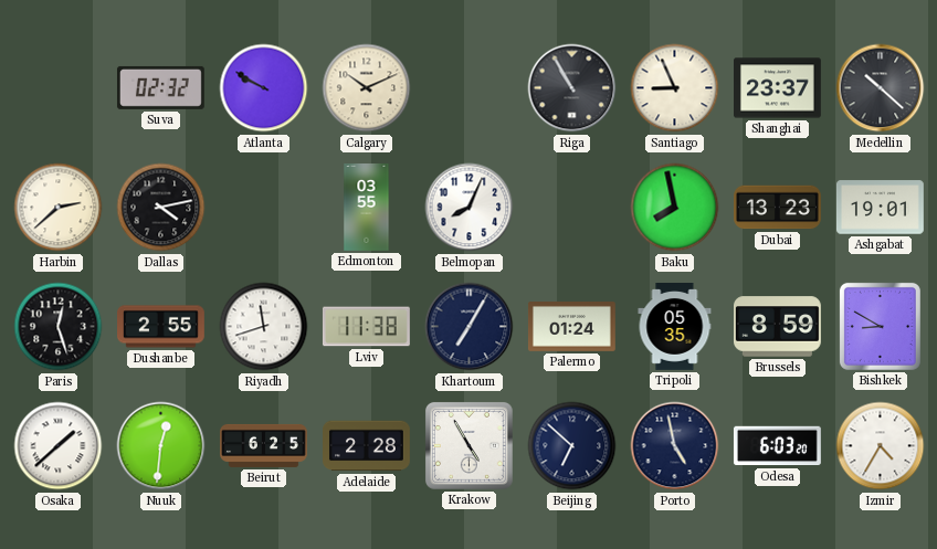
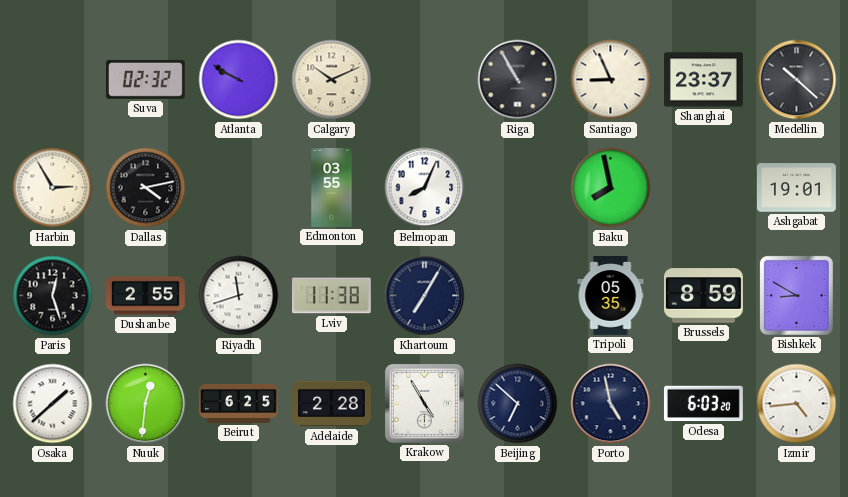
Harbin: 2:38 -> 2:55
Dubai: 13:23 -> none
Palermo: 01:24 -> none
Izmir: 4:35 -> 4:44
